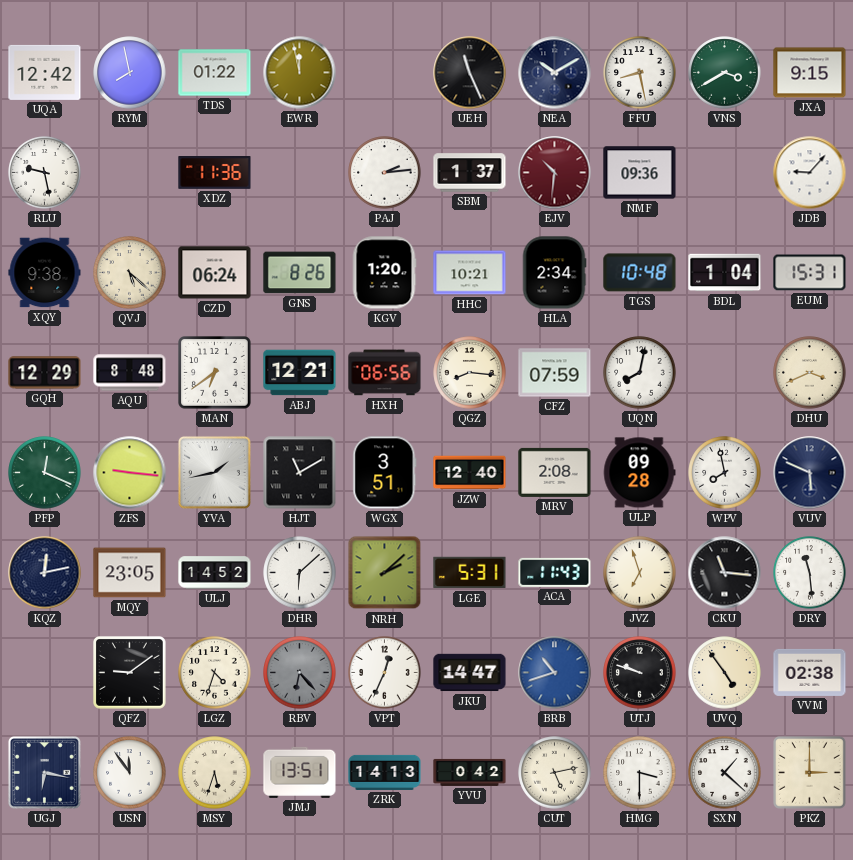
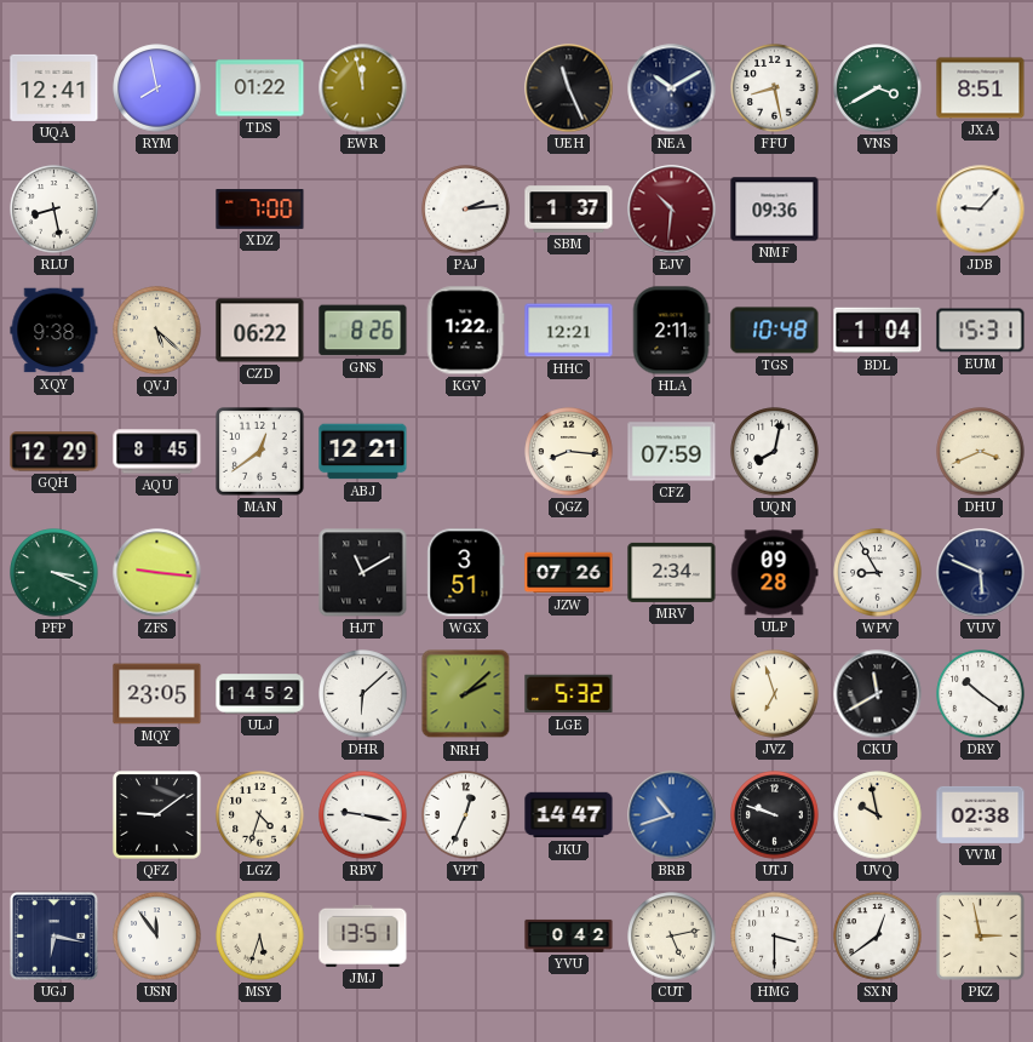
UQA: 12:42 -> 12:41
JXA: 9:15 -> 8:51
RLU: 9:28 -> 8:28
XDZ: 11:36 -> 7:00
CZD: 06:24 -> 06:22
KGV: 1:20 -> 1:22
HHC: 10:21 -> 12:21
HLA: 2:34 -> 2:11
AQU: 8:48 -> 8:45
MAN: 6:39 -> 12:39
HXH: 06:56 -> none
PFP: 12:19 -> 3:19
YVA: 1:43 -> none
JZW: 12:40 -> 07:26
MRV: 2:08 -> 2:34
WPV: 7:58 -> 8:55
KQZ: 12:13 -> none
LGE: 5:31 -> 5:32
ACA: 11:43 -> none
CKU: 11:16 -> 11:40
DRY: 11:29 -> 10:21
RBV: 6:23 -> 9:17
RBV dial: grey -> white
UVQ: 4:54 -> 9:58
ZRK: 14:13 -> none
SXN: 1:22 -> 12:39
PKZ: 3:00 -> 2:58
